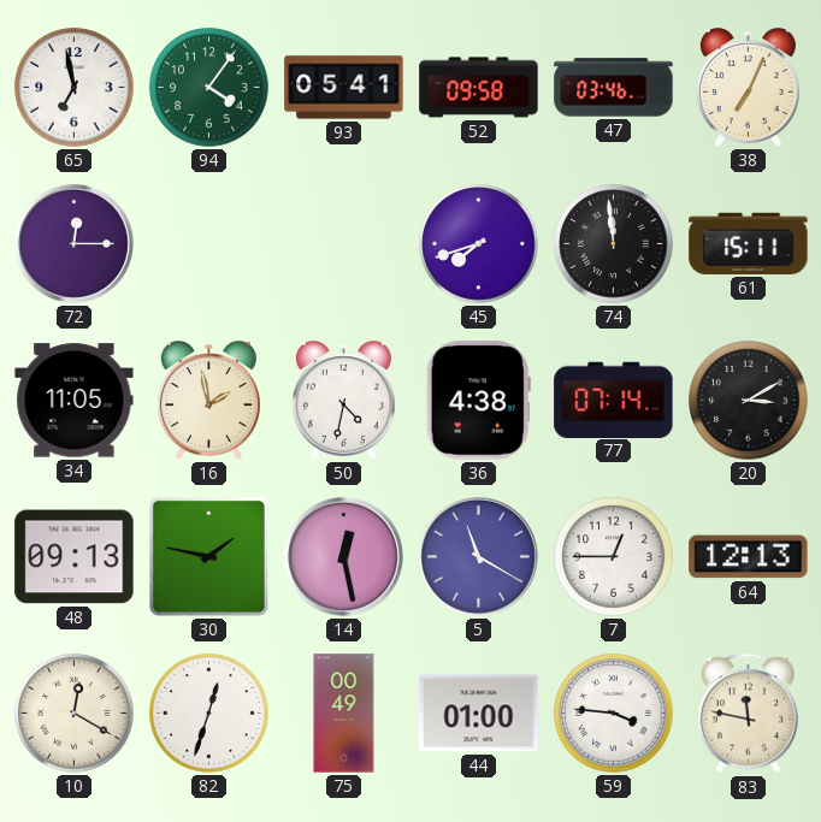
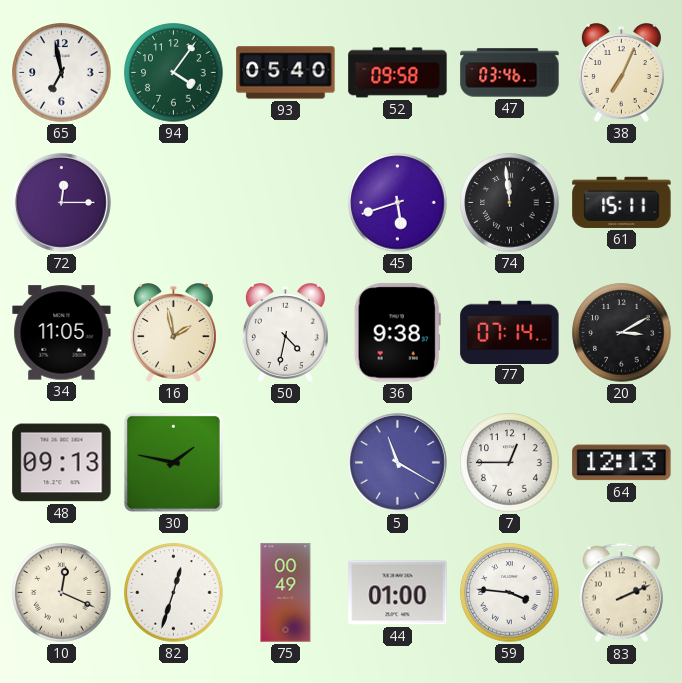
93: 05:41 -> 05:40
45: 7:42 -> 5:42
36: 4:38 -> 9:38
14: 12:28 -> none
10: 12:20 -> 12:19
83: 11:47 -> 2:11
